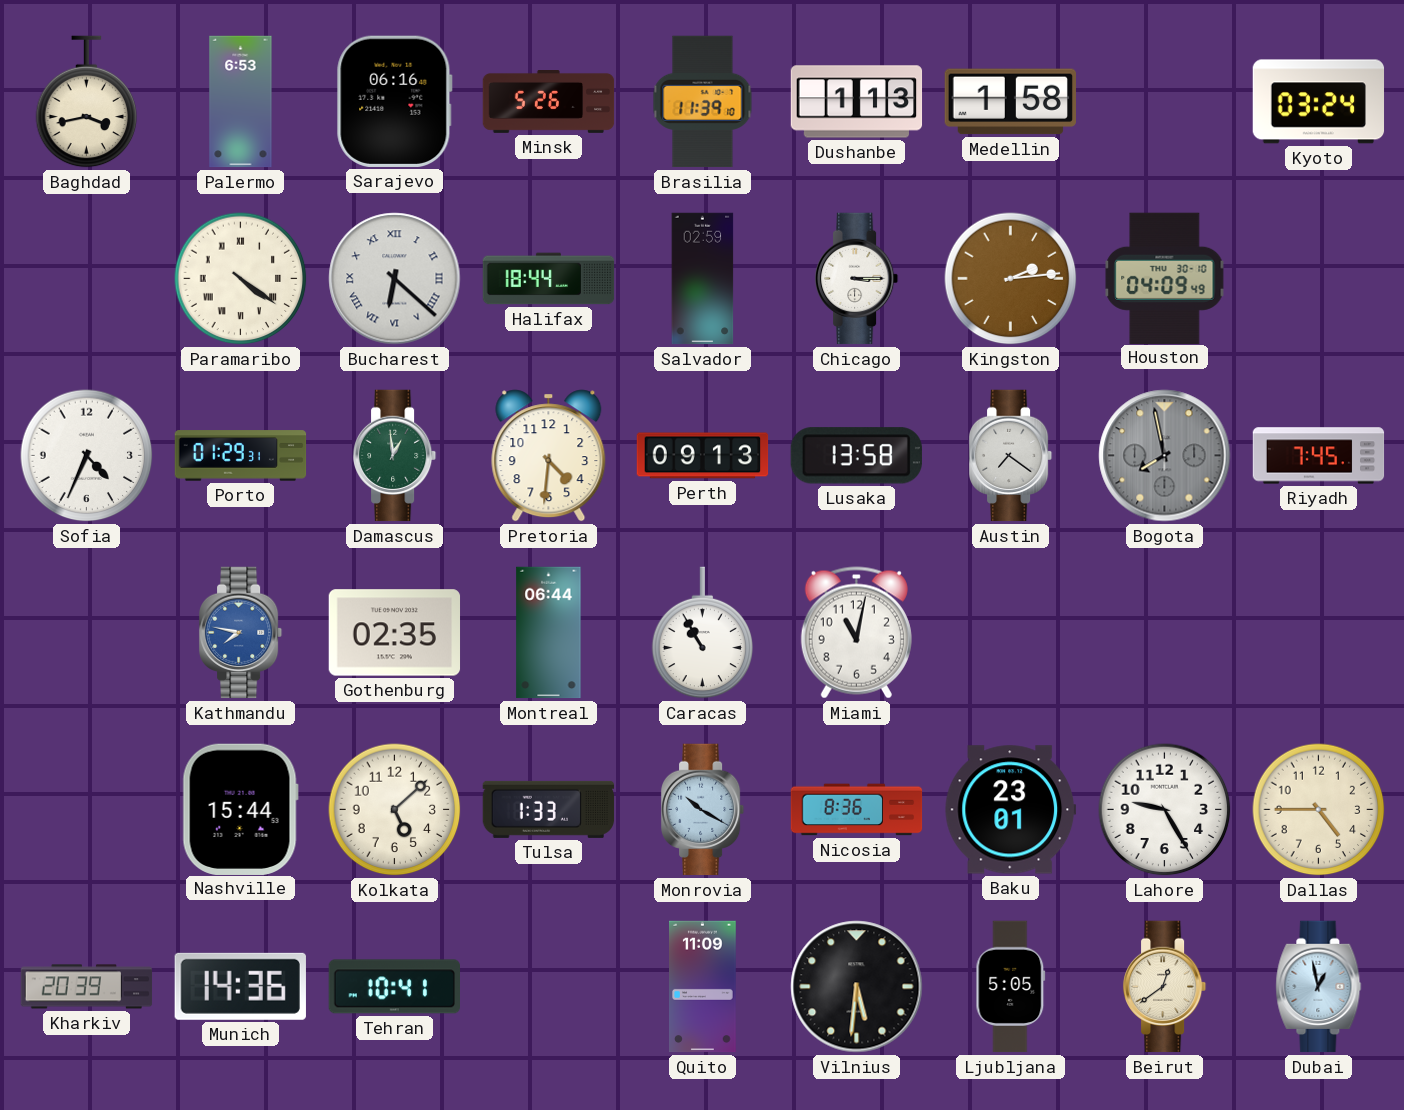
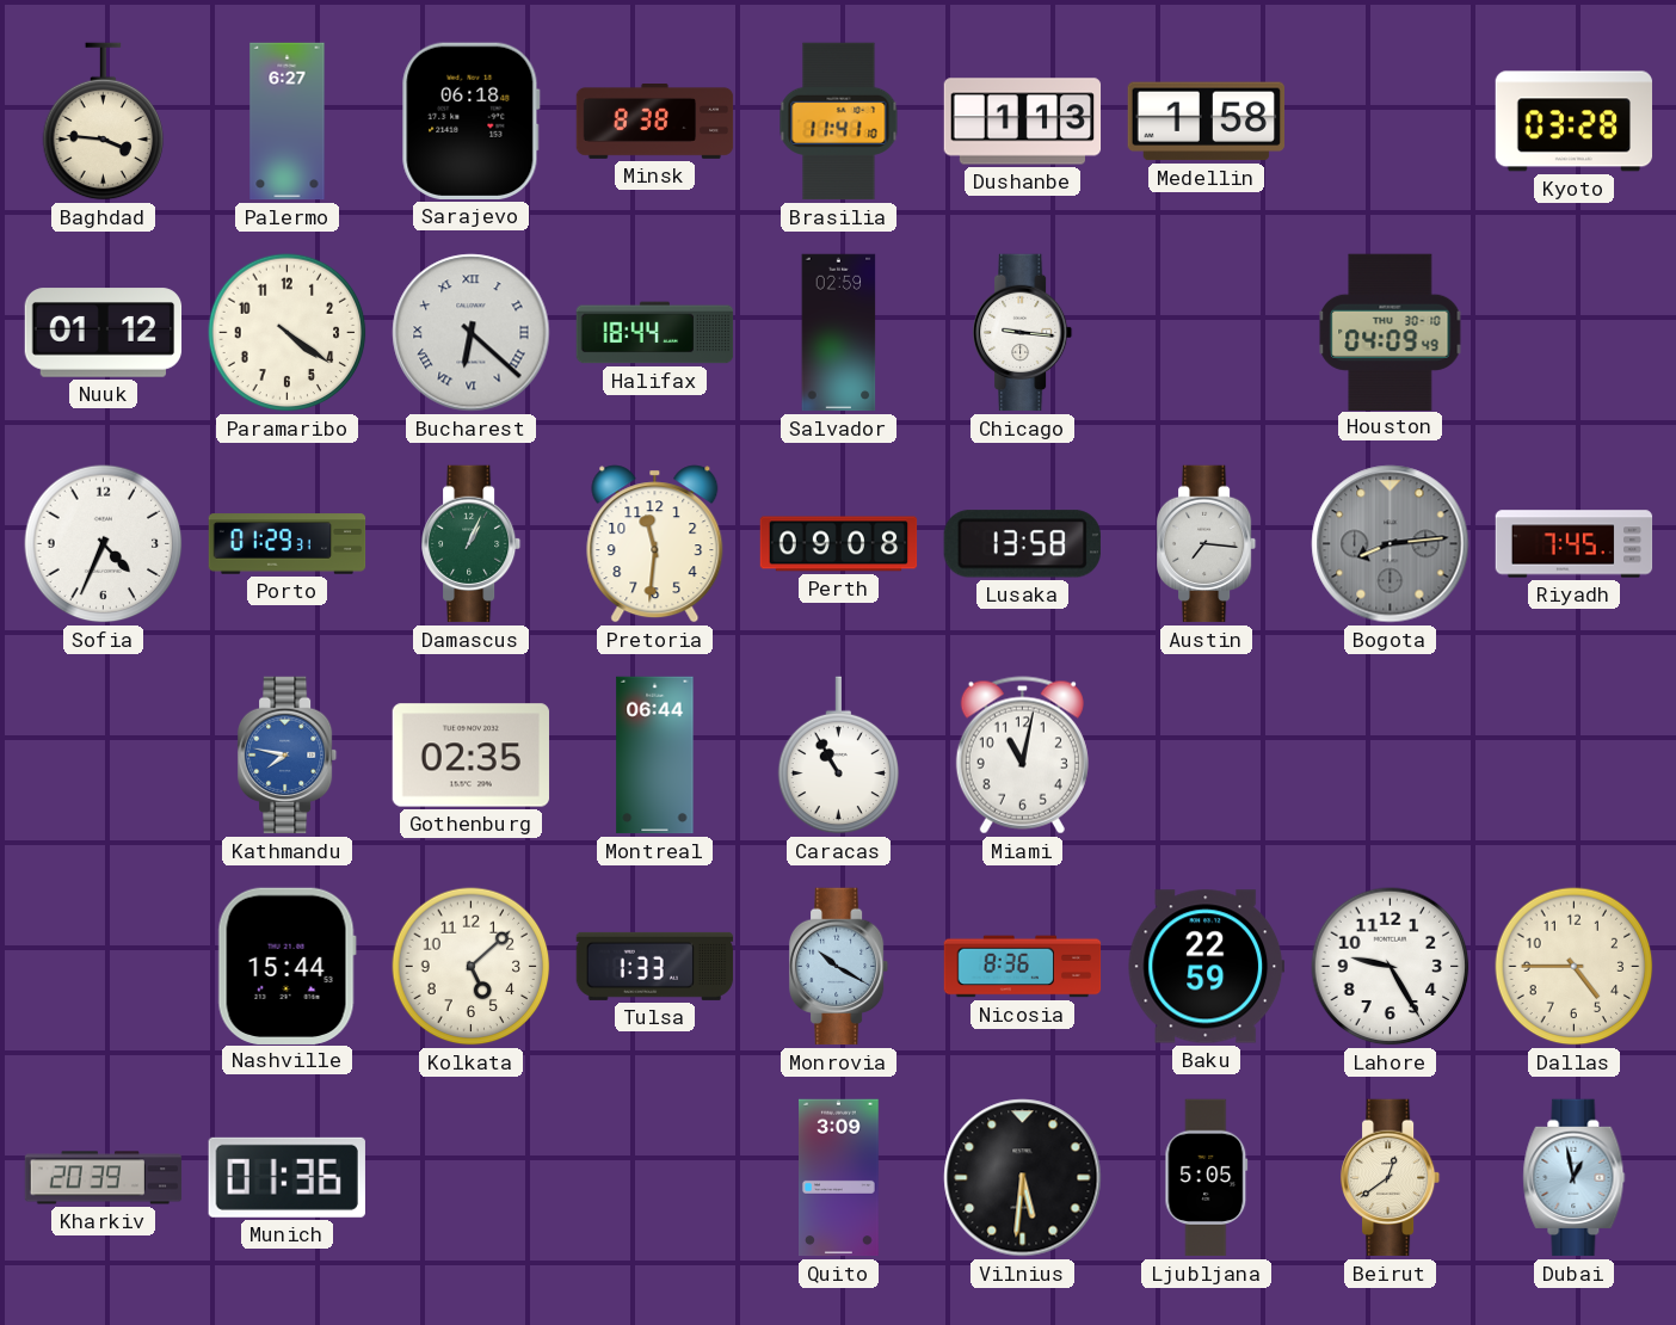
Baghdad: 3:43 -> 3:46
Palermo: 6:53 -> 6:27
Sarajevo: 06:16 -> 06:18
Minsk: 5:26 -> 8:38
Brasilia: 11:39 -> 11:41
Kyoto: 03:24 -> 03:28
Nuuk: none -> 01:12
Paramaribo numerals: Roman -> Arabic
Chicago: 3:15 -> 9:16
Kingston: 2:14 -> none
Damascus: 12:59 -> 1:04
Pretoria: 4:31 -> 11:31
Perth: 09:13 -> 09:08
Austin: 7:21 -> 7:16
Bogota: 7:58 -> 8:14
Baku: 23:01 -> 22:59
Munich: 14:36 -> 01:36
Tehran: 10:41 -> none
Quito: 11:09 -> 3:09
